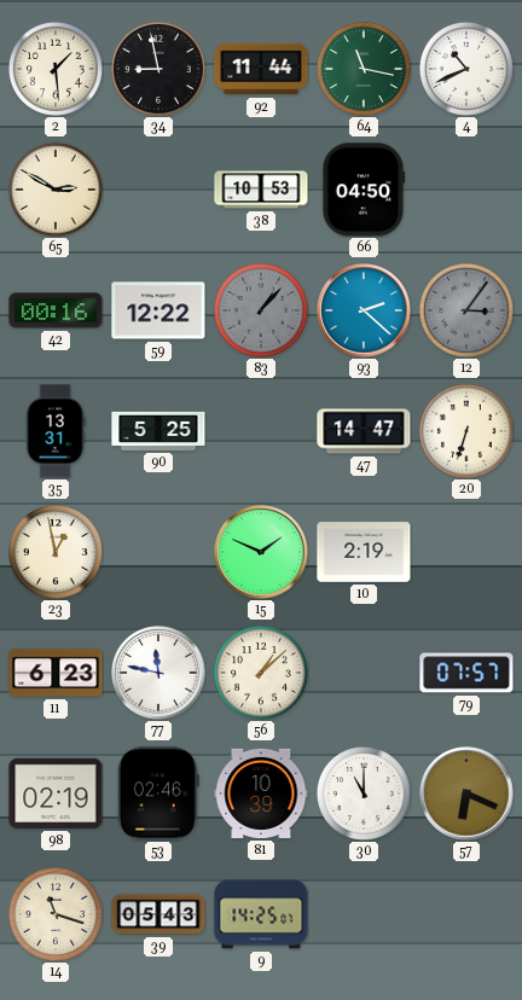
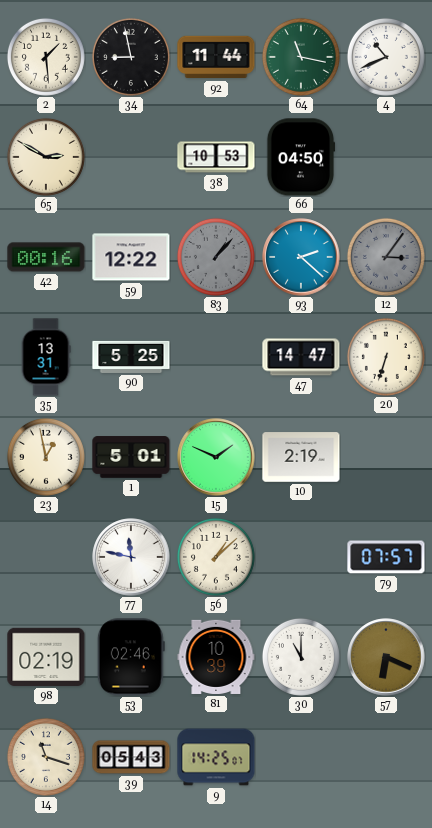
1: none -> 5:01
11: 6:23 -> none
